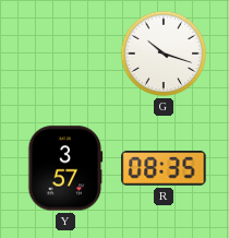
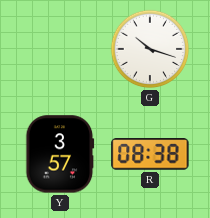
R: 08:35 -> 08:38
